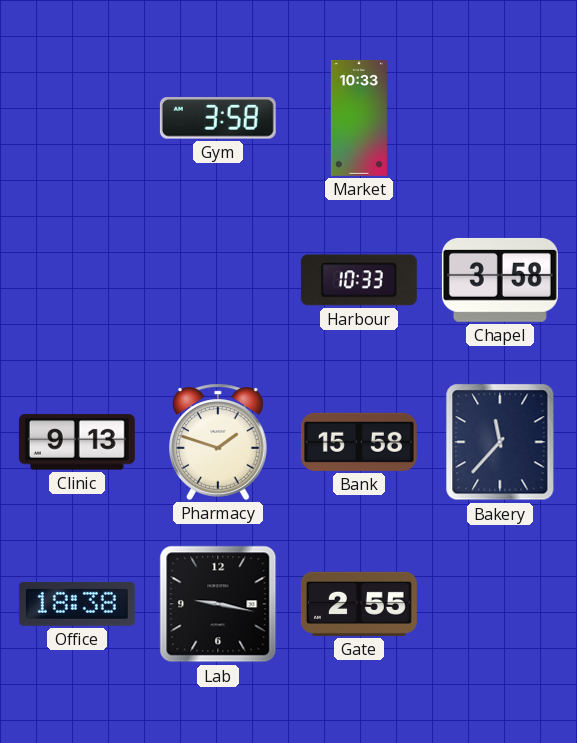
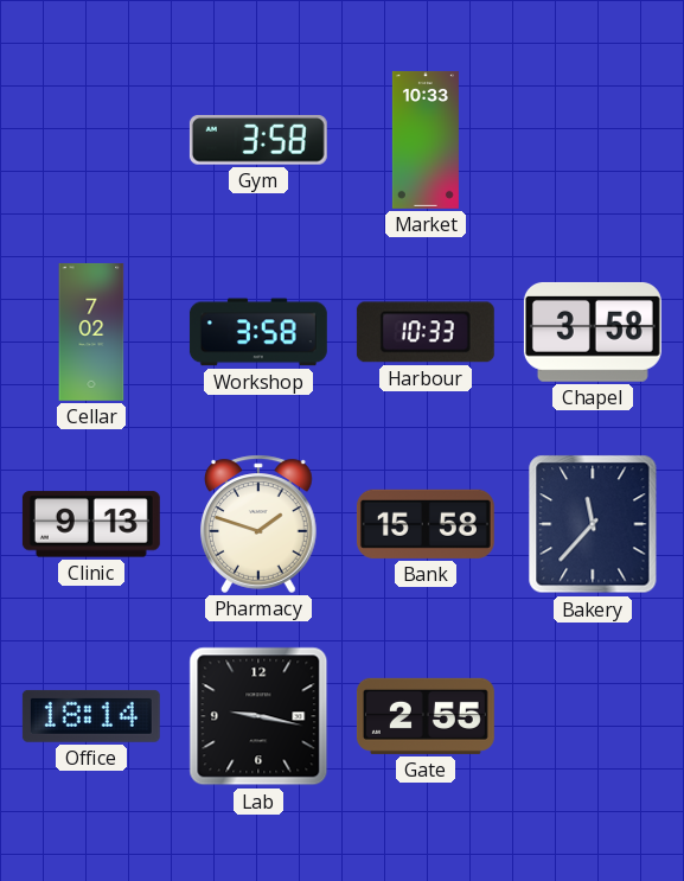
Cellar: none -> 7:02
Workshop: none -> 3:58
Office: 18:38 -> 18:14
